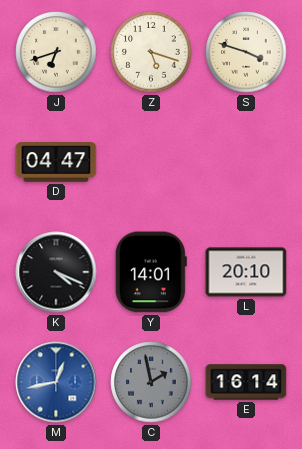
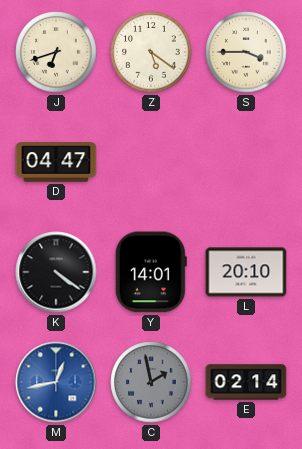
Z: 5:18 -> 5:21
S: 3:48 -> 3:45
K: 4:19 -> 4:21
E: 16:14 -> 02:14
